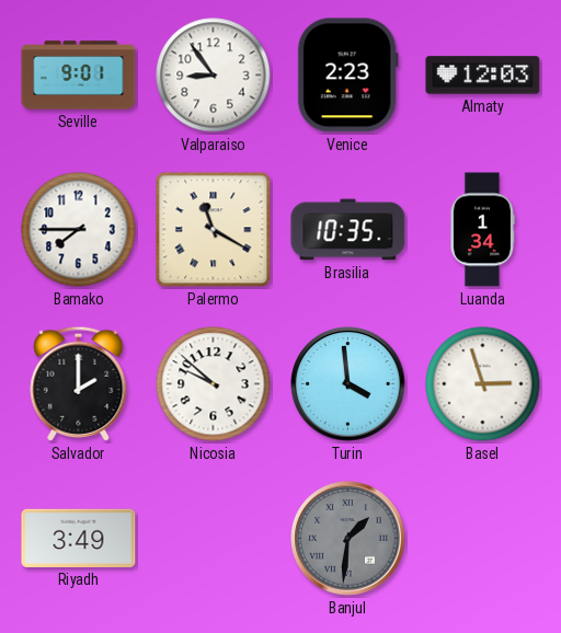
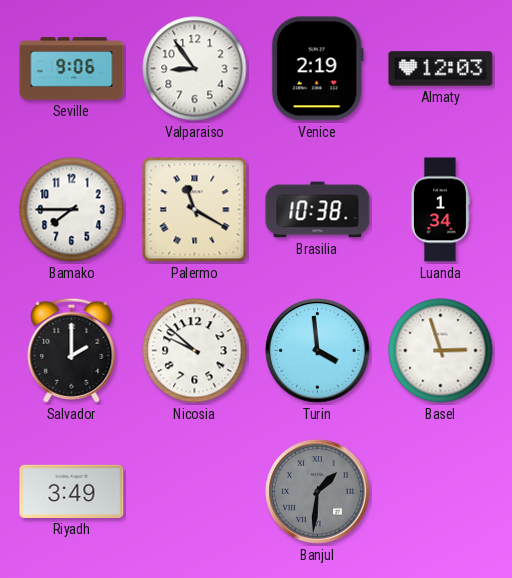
Seville: 9:01 -> 9:06
Venice: 2:23 -> 2:19
Brasilia: 10:35 -> 10:38
